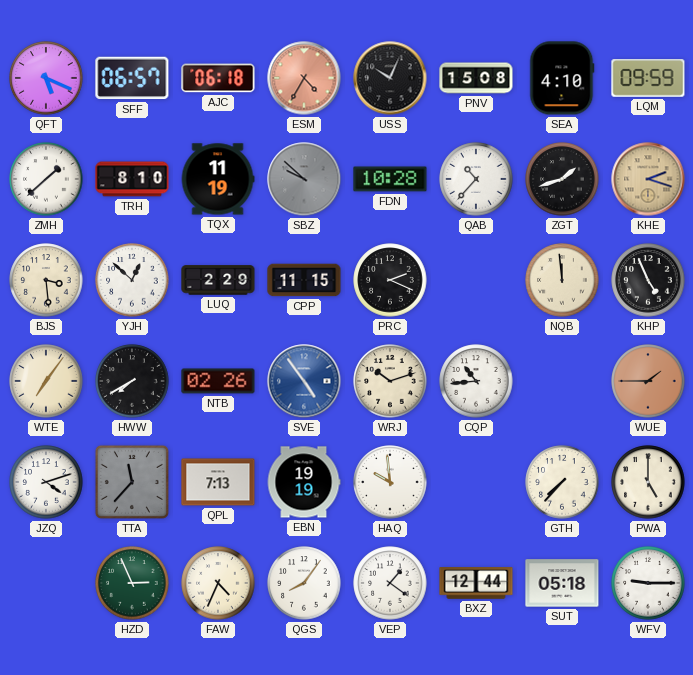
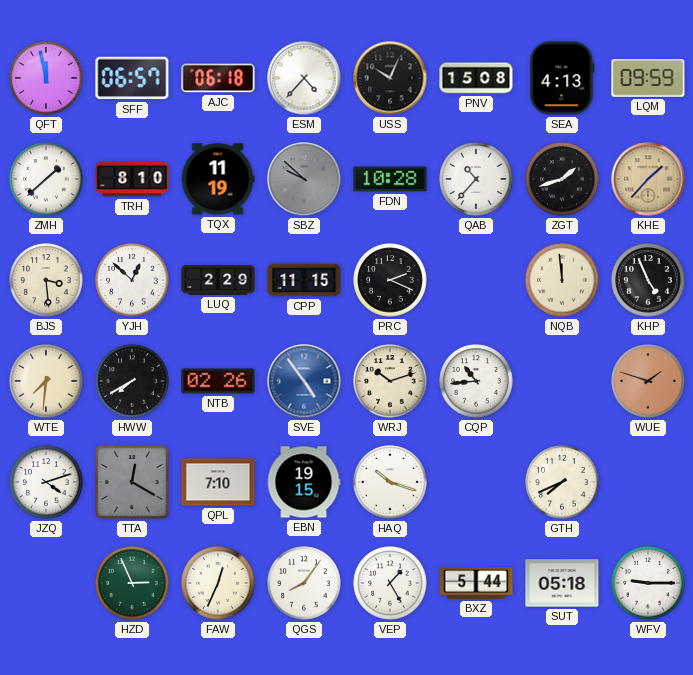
QFT: 5:19 -> 11:58
ESM: 4:35 -> 4:37
ESM dial: salmon -> white
SEA: 4:10 -> 4:13
KHE: 2:18 -> 1:37
WTE: 7:06 -> 7:31
WUE: 1:45 -> 1:48
TTA: 11:37 -> 12:20
QPL: 7:13 -> 7:10
EBN: 19:19 -> 19:15
HAQ: 9:59 -> 10:18
GTH: 7:37 -> 7:41
PWA: 5:00 -> none
FAW: 4:34 -> 12:34
VEP: 1:21 -> 1:25
BXZ: 12:44 -> 5:44
